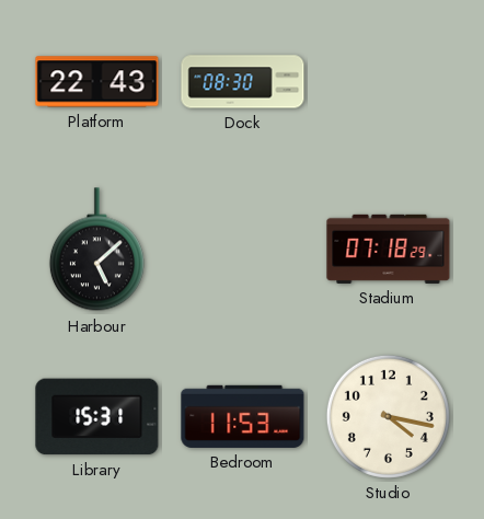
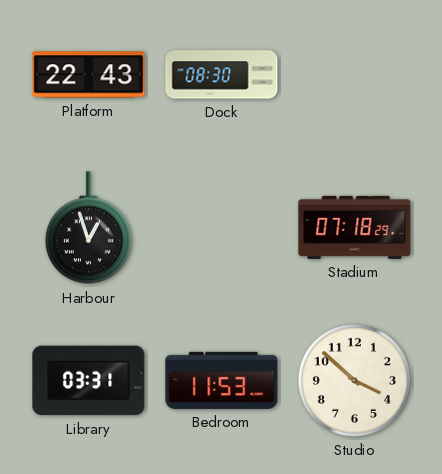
Harbour: 5:08 -> 12:57
Library: 15:31 -> 03:31
Studio: 4:17 -> 3:52
